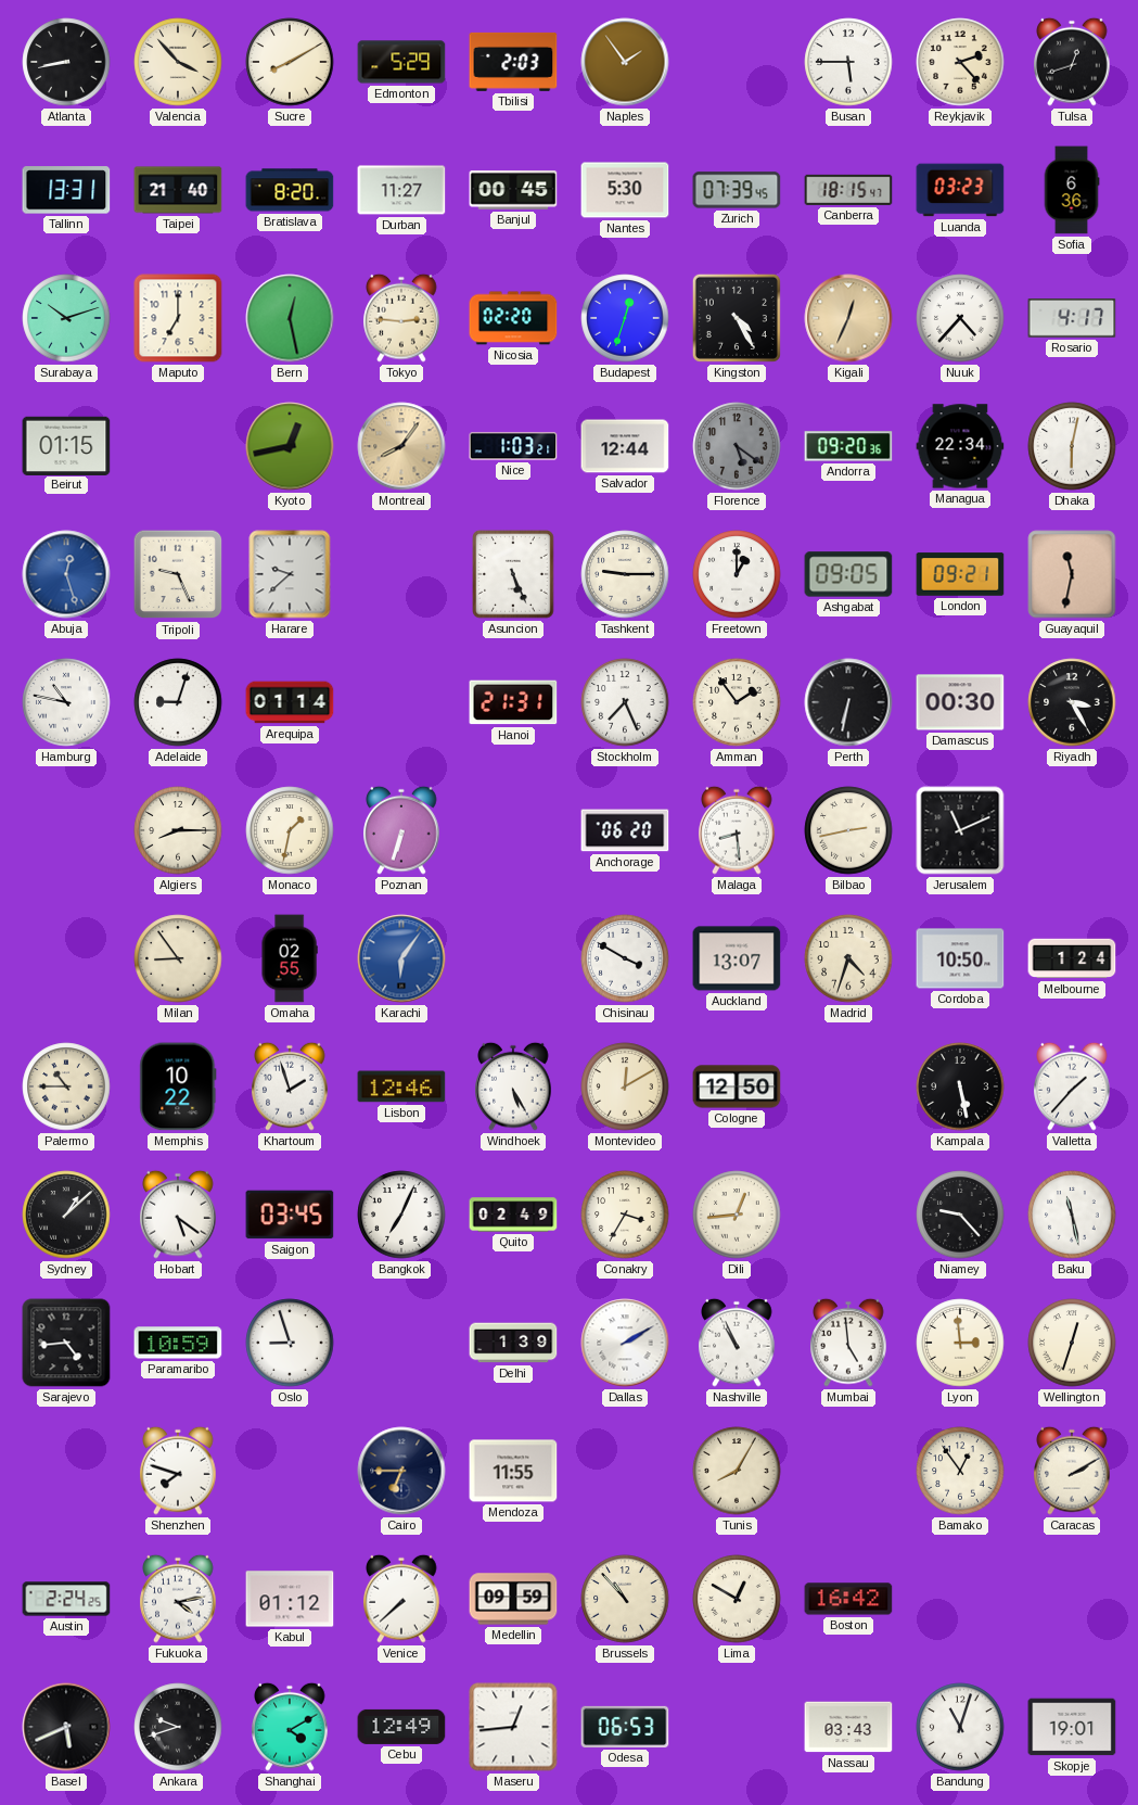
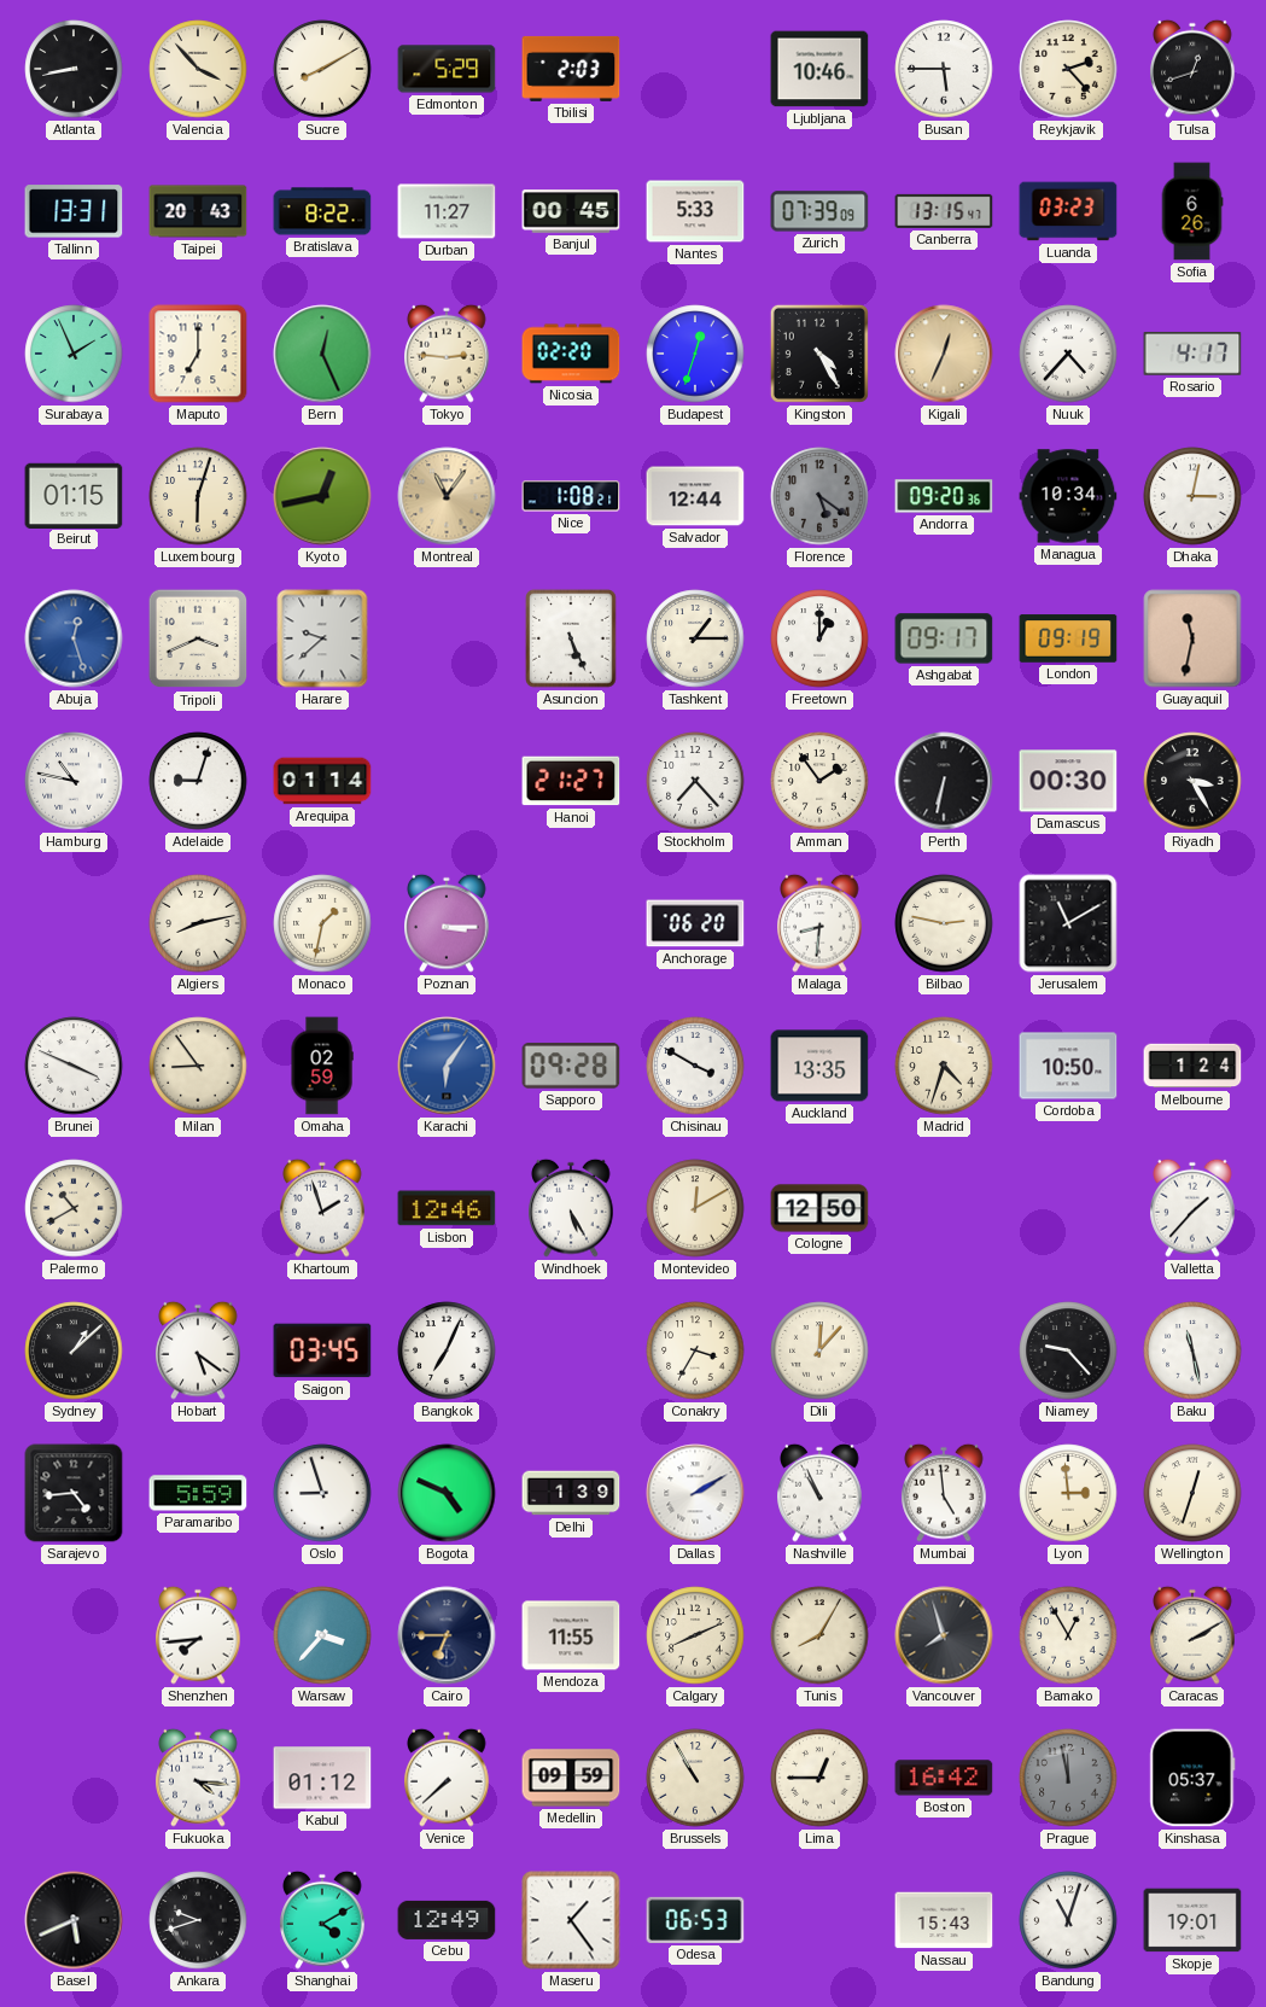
Naples: 1:54 -> none
Ljubljana: none -> 10:46
Taipei: 21:40 -> 20:43
Bratislava: 8:20 -> 8:22
Nantes: 5:30 -> 5:33
Zurich: 07:39:45 -> 07:39:09
Canberra: 18:15 -> 13:15
Sofia: 6:36 -> 6:26
Surabaya: 10:12 -> 1:56
Bern: 12:28 -> 12:26
Luxembourg: none -> 6:03
Montreal: 8:06 -> 11:06
Nice: 1:03 -> 1:08
Managua: 22:34 -> 10:34
Dhaka: 6:02 -> 3:02
Tripoli: 9:26 -> 3:41
Tashkent: 9:15 -> 1:15
Ashgabat: 09:05 -> 09:17
London: 09:21 -> 09:19
Hanoi: 21:31 -> 21:27
Stockholm: 7:26 -> 7:23
Algiers: 8:15 -> 8:13
Poznan: 6:33 -> 3:15
Malaga: 8:29 -> 8:31
Bilbao: 2:43 -> 2:47
Jerusalem: 11:11 -> 11:10
Brunei: none -> 3:49
Omaha: 02:55 -> 02:59
Sapporo: none -> 09:28
Auckland: 13:07 -> 13:35
Palermo: 10:45 -> 10:40
Memphis: 10:22 -> none
Kampala: 5:28 -> none
Quito: 02:49 -> none
Dili: 12:44 -> 12:07
Paramaribo: 10:59 -> 5:59
Bogota: none -> 4:49
Shenzhen: 7:48 -> 7:44
Warsaw: none -> 3:37
Calgary: none -> 8:11
Vancouver: none -> 7:57
Bamako: 12:54 -> 12:55
Austin: 2:24 -> none
Fukuoka: 4:13 -> 4:16
Brussels: 10:53 -> 10:55
Lima: 12:50 -> 12:45
Prague: none -> 11:58
Kinshasa: none -> 05:37
Maseru: 12:44 -> 1:24
Nassau: 03:43 -> 15:43
